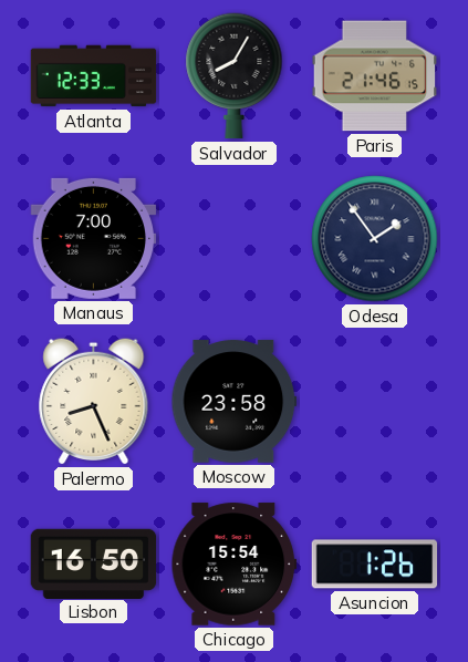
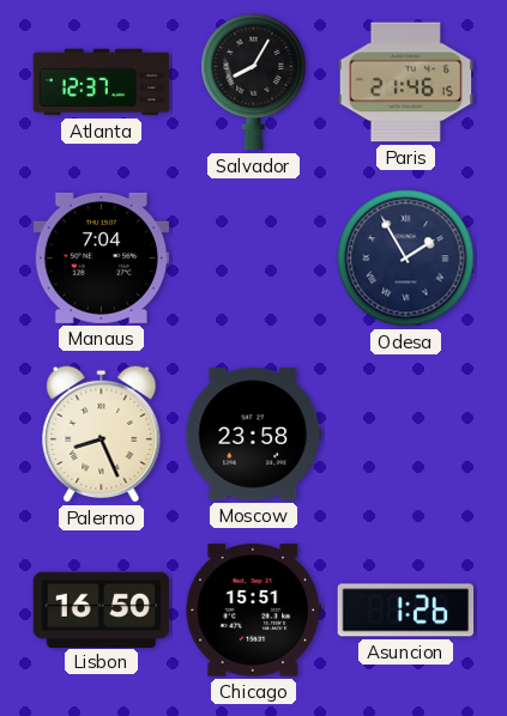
Atlanta: 12:33 -> 12:37
Manaus: 7:00 -> 7:04
Odesa: 1:54 -> 1:55
Chicago: 15:54 -> 15:51
